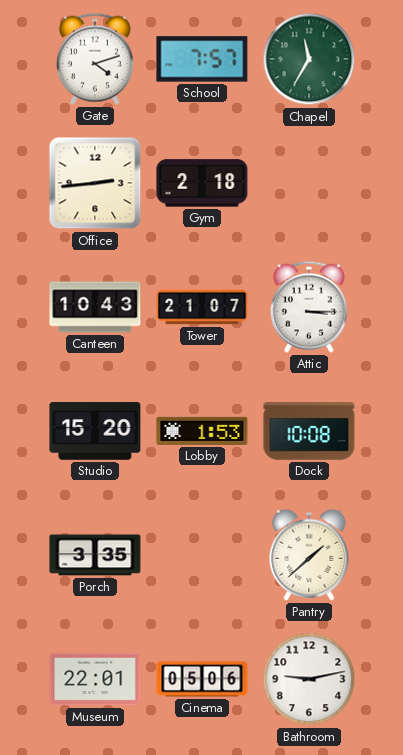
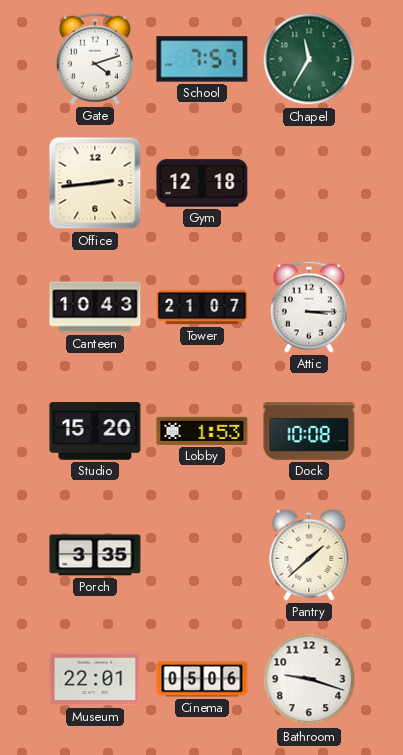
Gym: 2:18 -> 12:18
Bathroom: 9:13 -> 9:18
